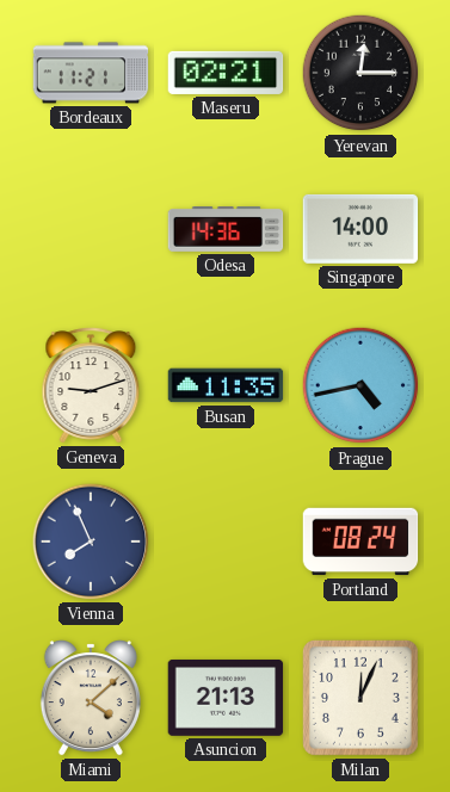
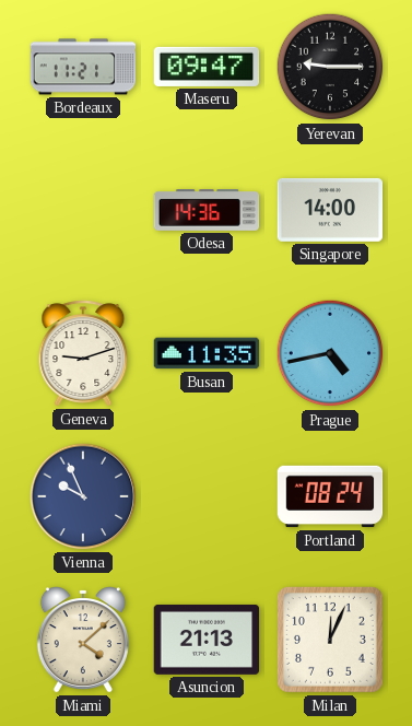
Maseru: 02:21 -> 09:47
Yerevan: 12:15 -> 9:15
Vienna: 7:56 -> 9:56
